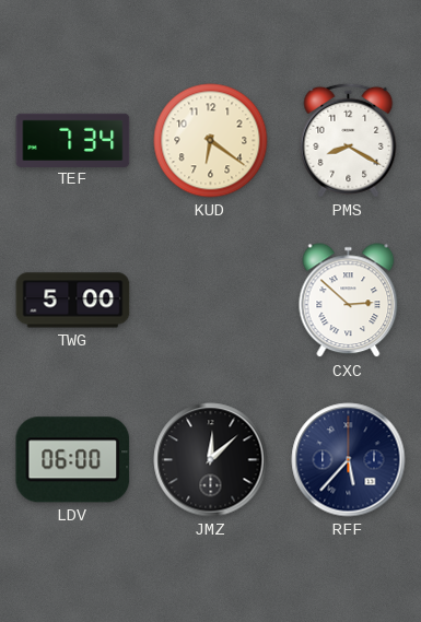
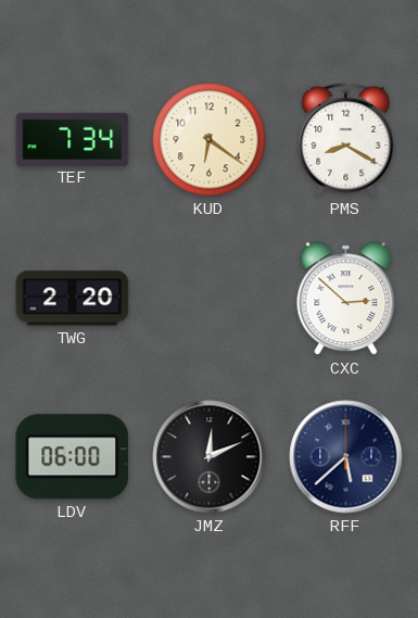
TWG: 5:00 -> 2:20
JMZ: 12:08 -> 12:11
RFF: 5:37 -> 5:38
